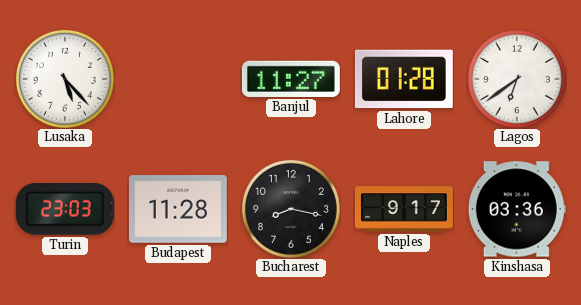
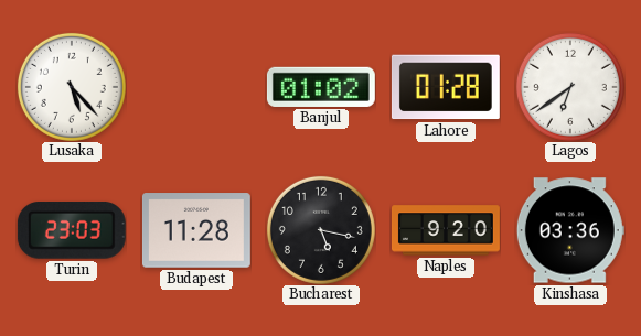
Banjul: 11:27 -> 01:02
Bucharest: 8:17 -> 5:17
Naples: 9:17 -> 9:20
